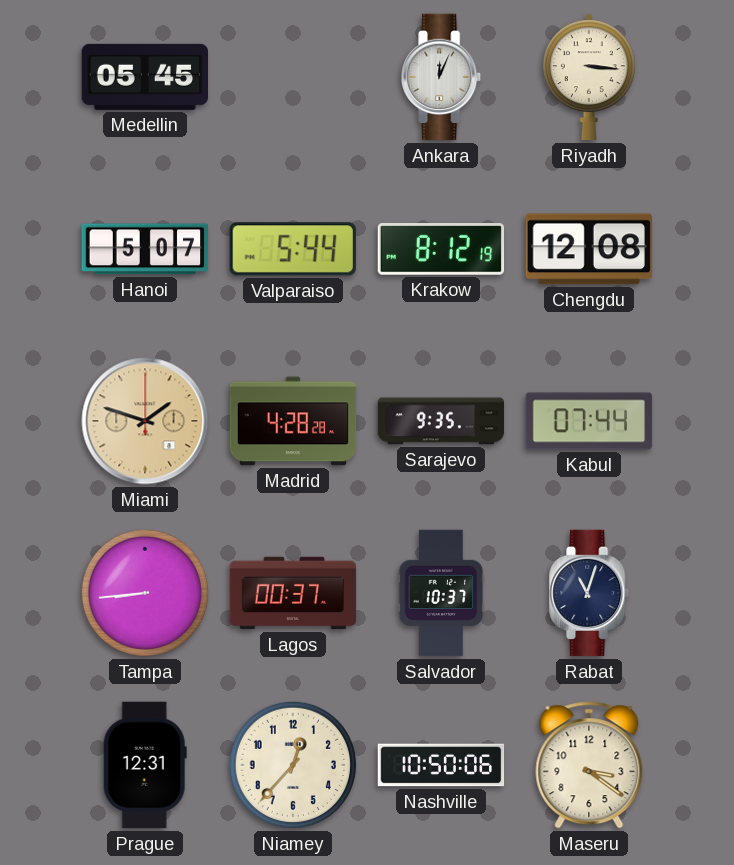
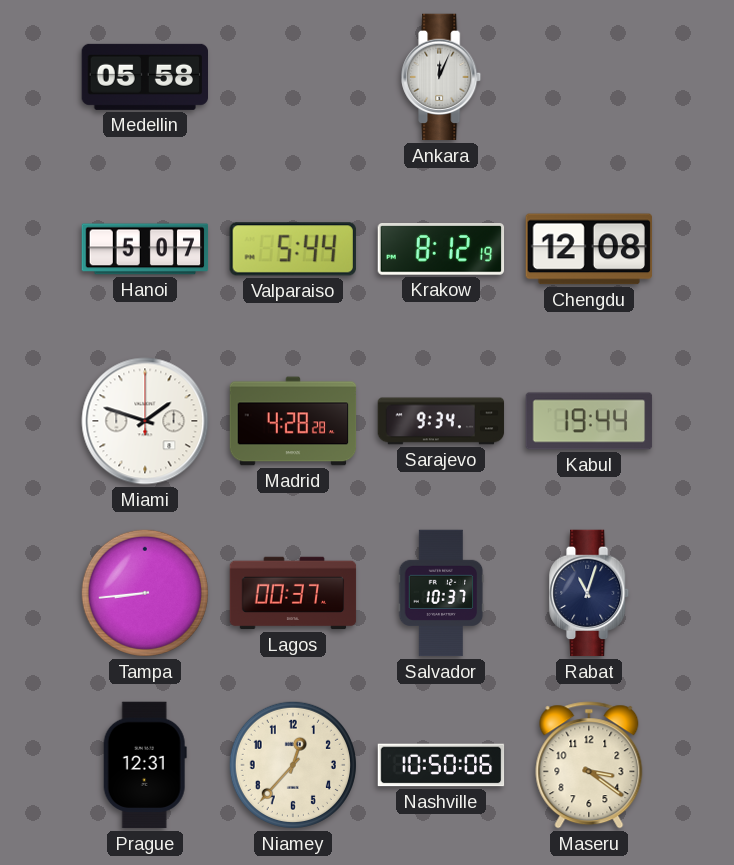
Medellin: 05:45 -> 05:58
Riyadh: 3:16 -> none
Miami dial: champagne -> white
Sarajevo: 9:35 -> 9:34
Kabul: 07:44 -> 19:44
